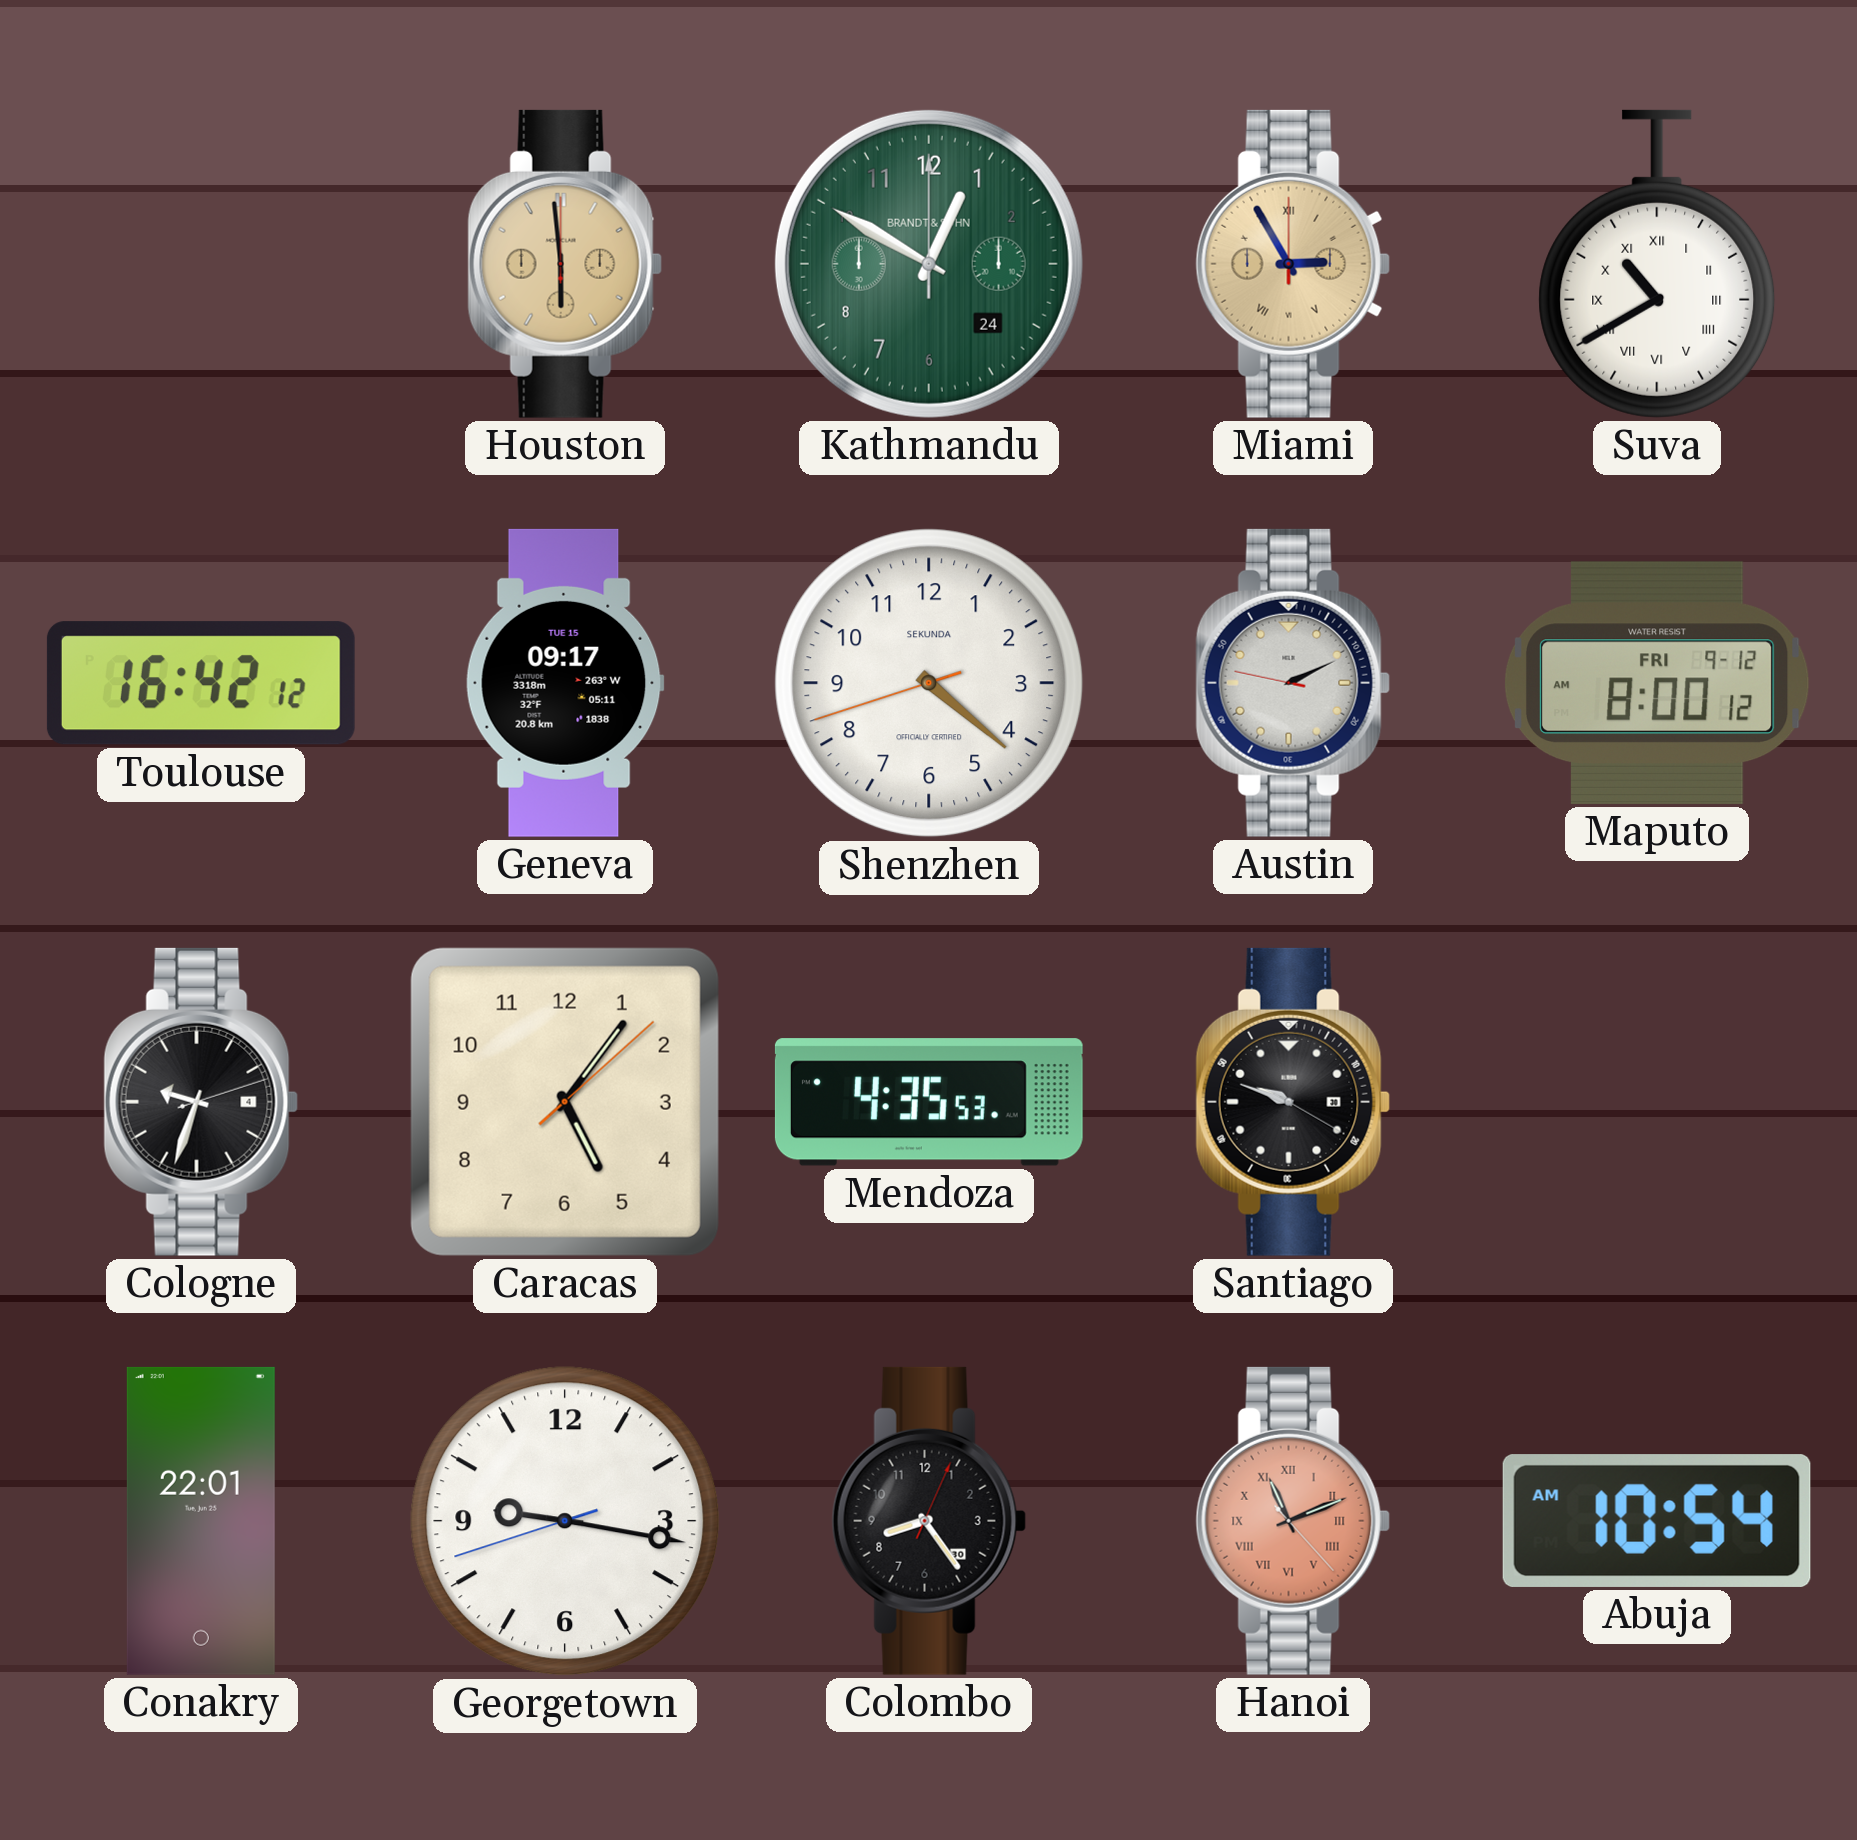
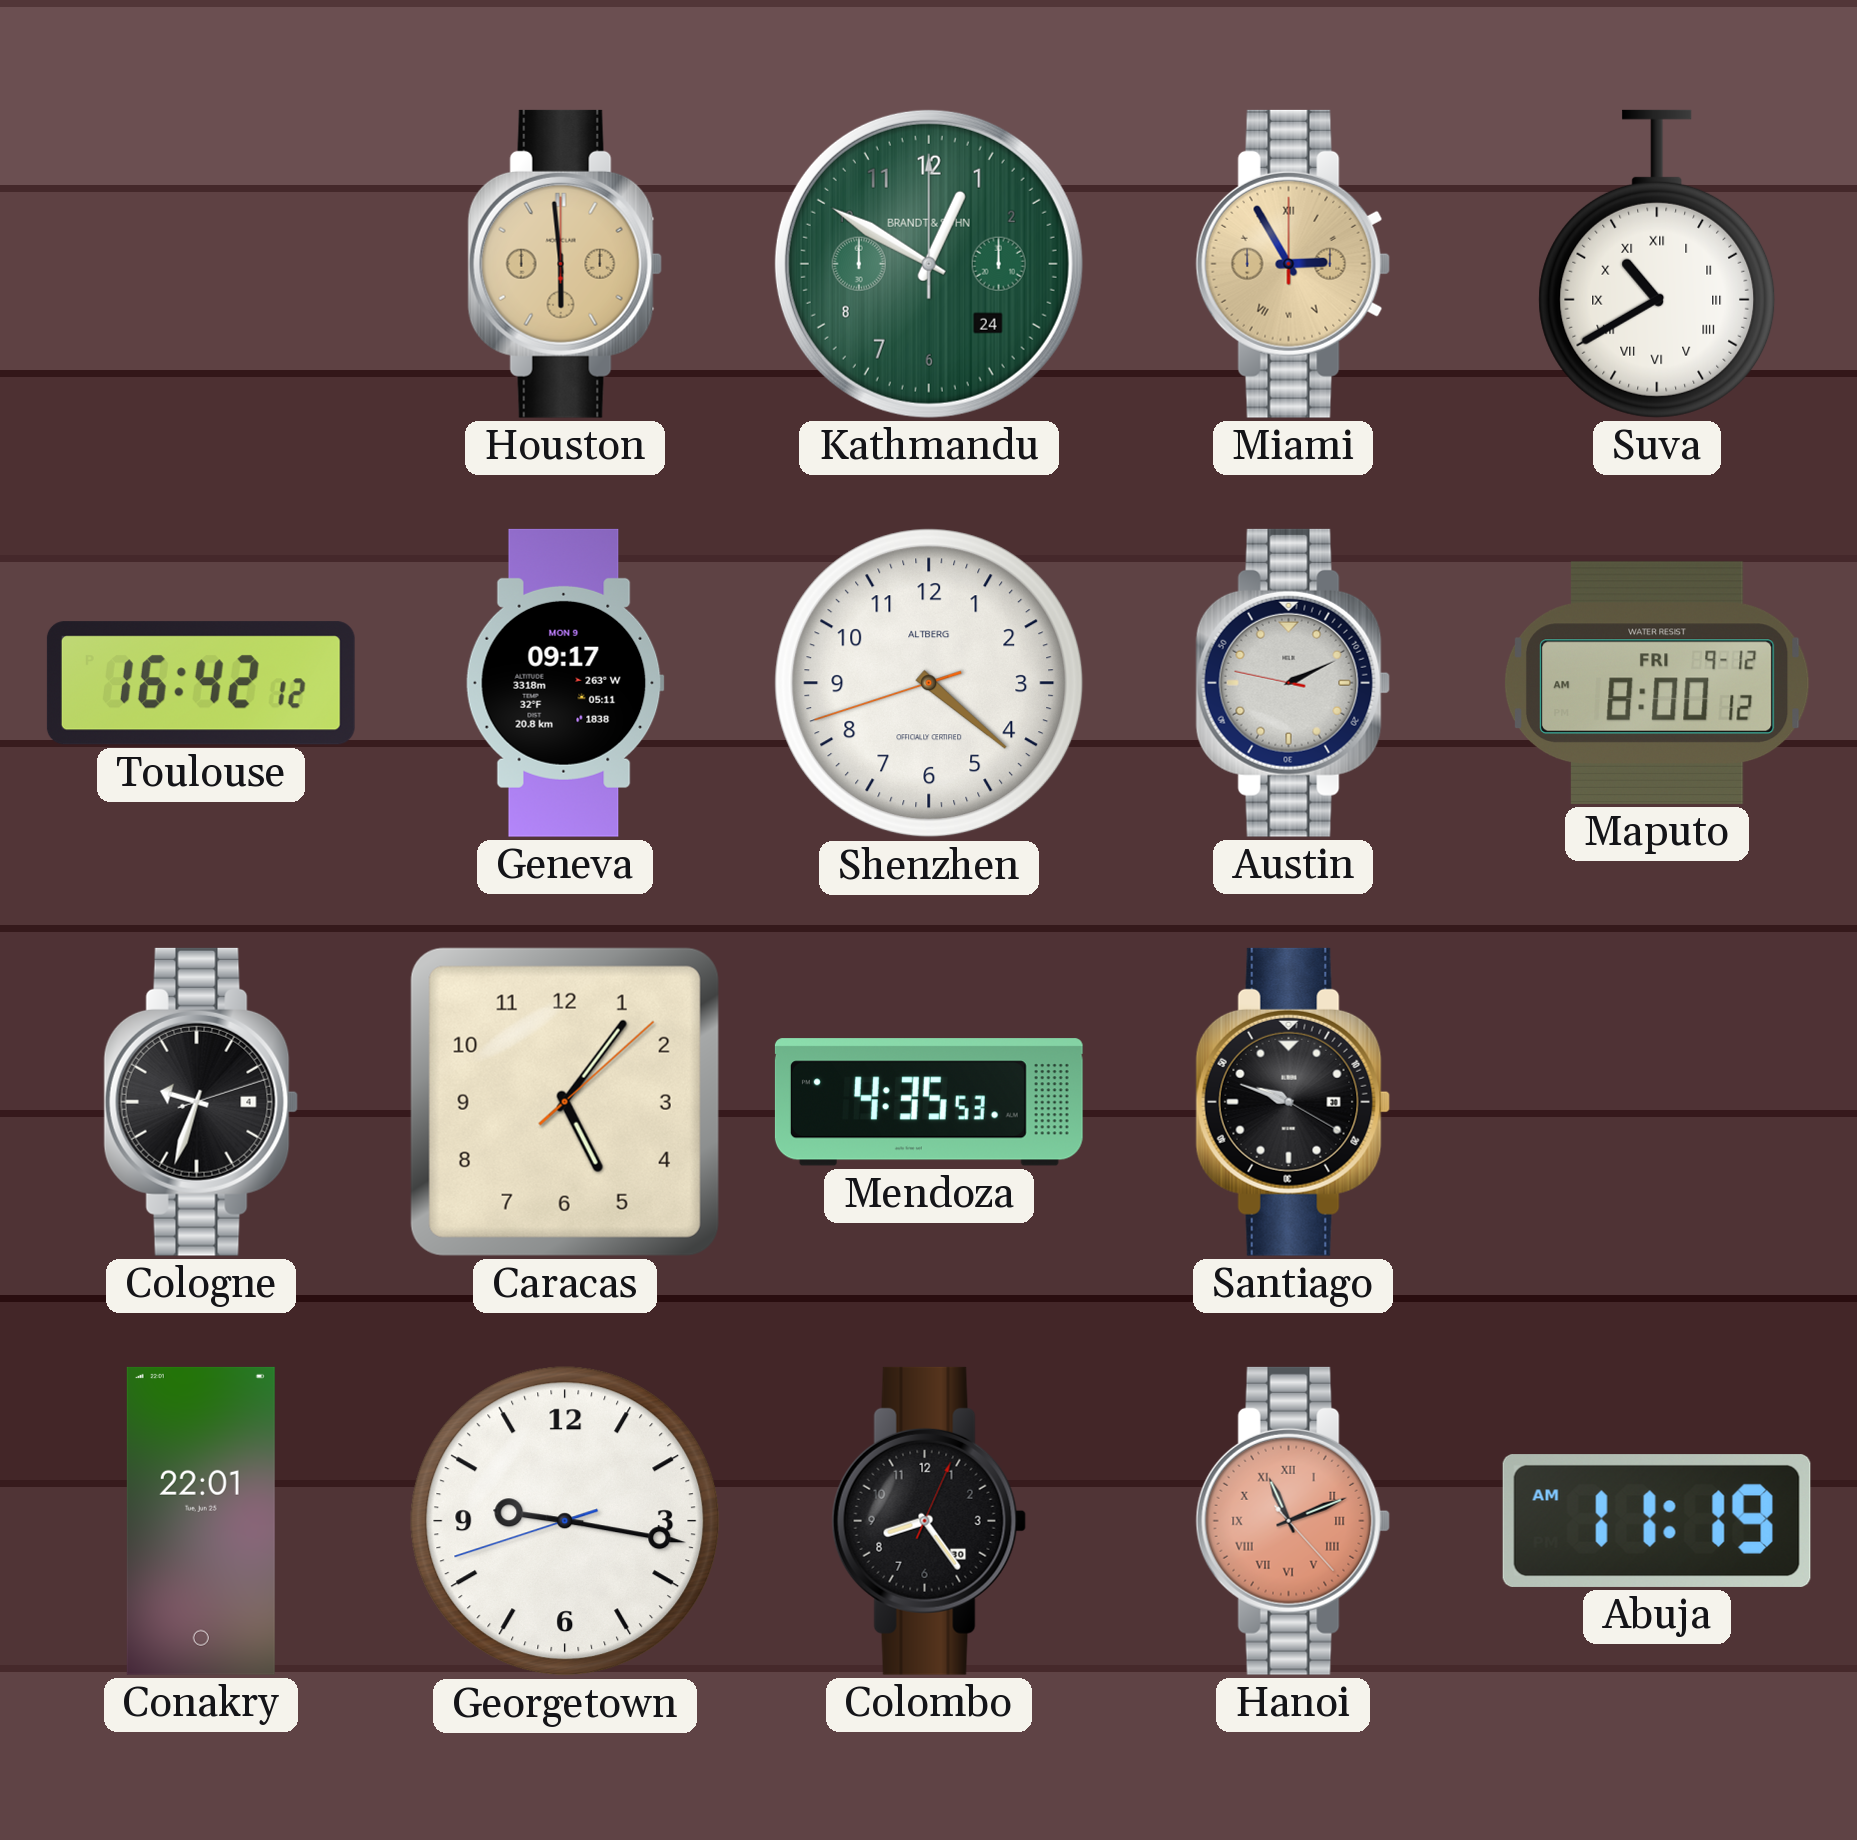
Geneva date: TUE 15 -> MON 9
Shenzhen brand: SEKUNDA -> ALTBERG
Abuja: 10:54 -> 11:19
